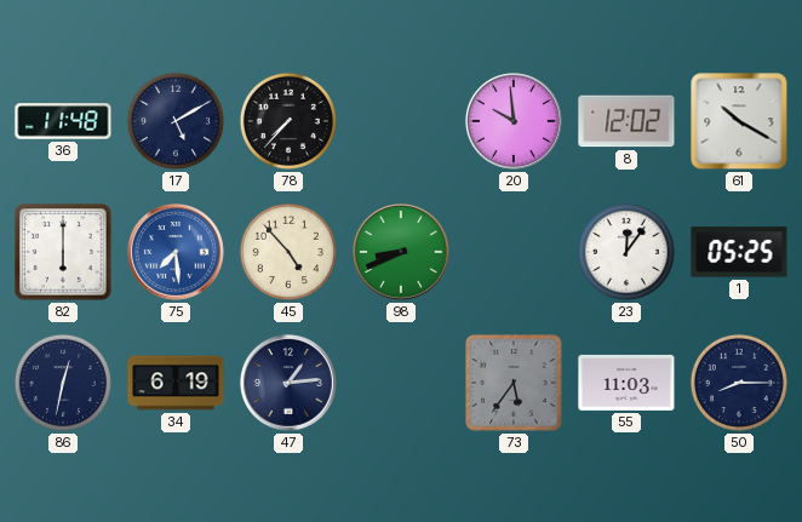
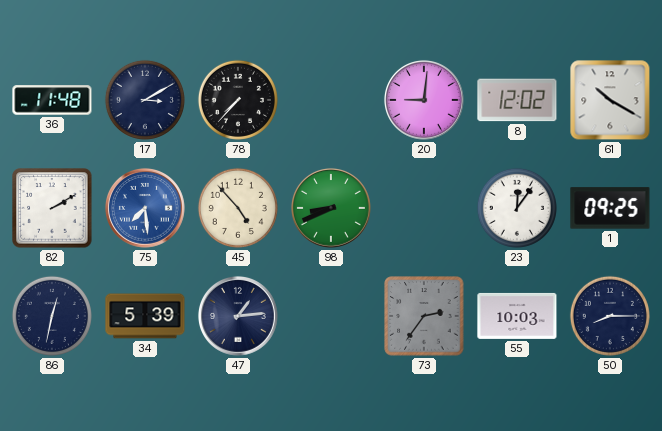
17: 5:10 -> 3:10
20: 9:59 -> 9:01
82: 6:00 -> 2:10
1: 05:25 -> 09:25
34: 6:19 -> 5:39
73: 5:36 -> 2:36
55: 11:03 -> 10:03
